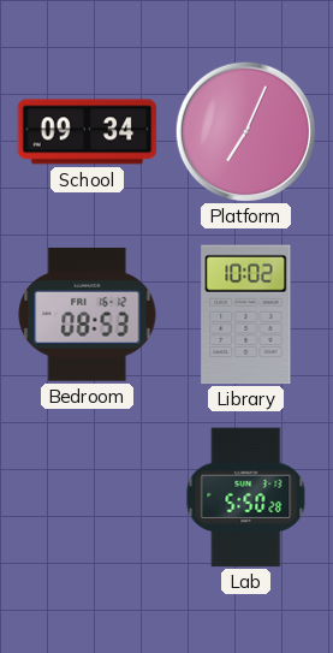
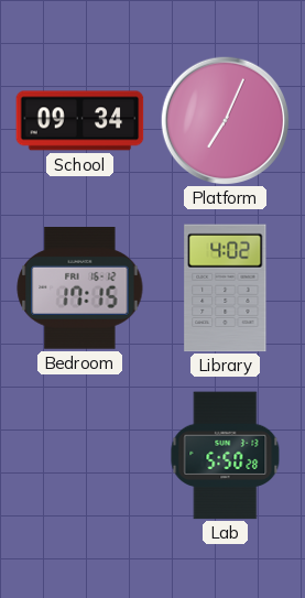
Bedroom: 08:53 -> 17:15
Library: 10:02 -> 4:02
